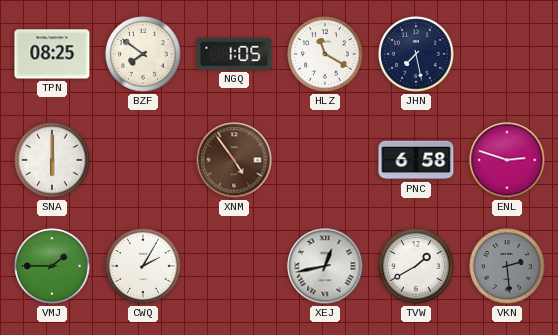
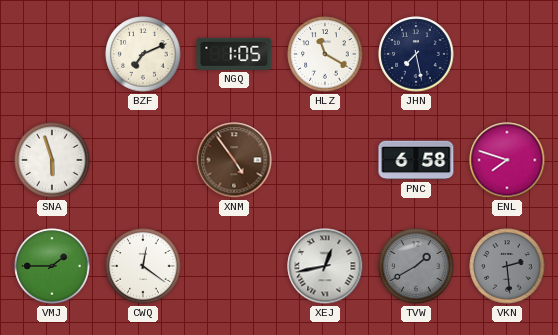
TPN: 08:25 -> none
BZF: 7:51 -> 7:11
SNA: 6:00 -> 5:57
ENL: 2:48 -> 7:48
CWQ: 2:05 -> 12:21
TVW dial: white -> grey
